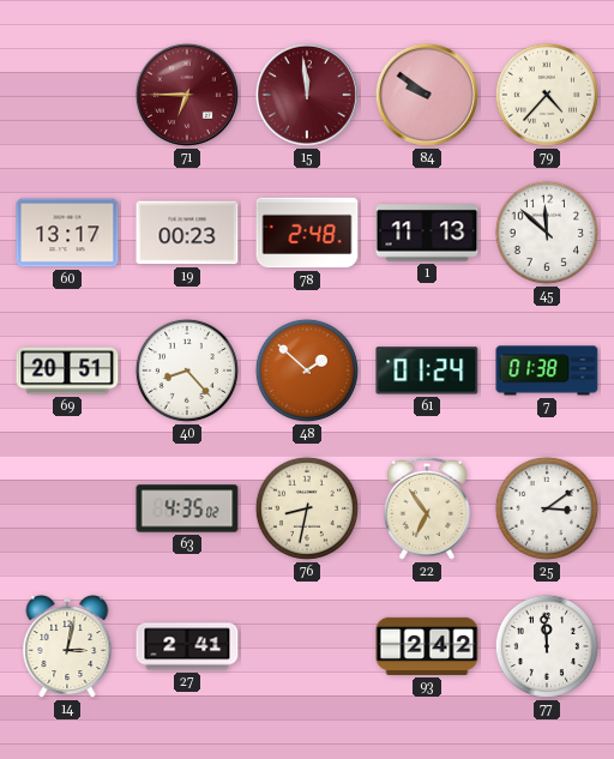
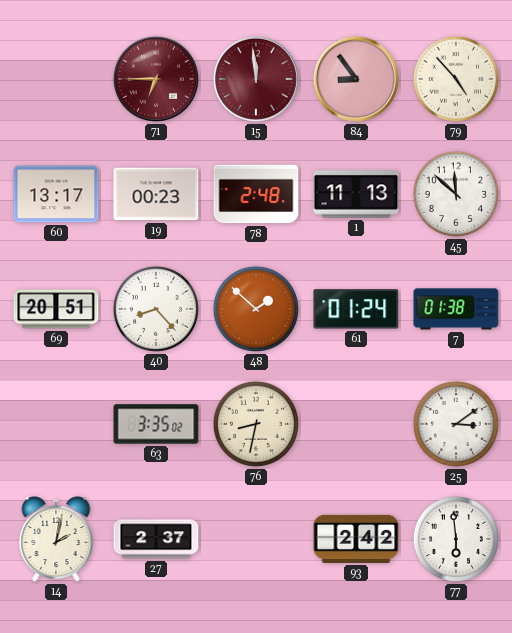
84: 9:51 -> 8:54
79: 4:37 -> 4:53
63: 4:35 -> 3:35
22: 6:54 -> none
14: 3:02 -> 2:02
27: 2:41 -> 2:37
77: 11:59 -> 5:59
